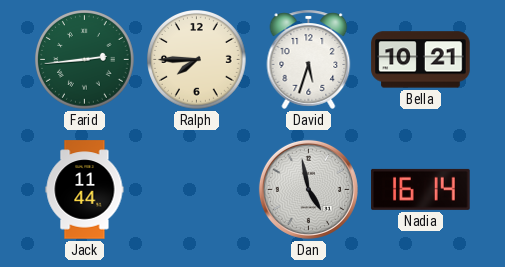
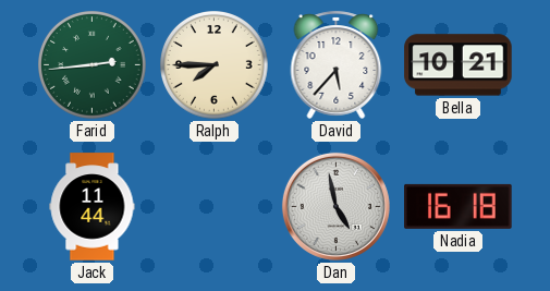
David: 5:33 -> 5:37
Nadia: 16:14 -> 16:18
